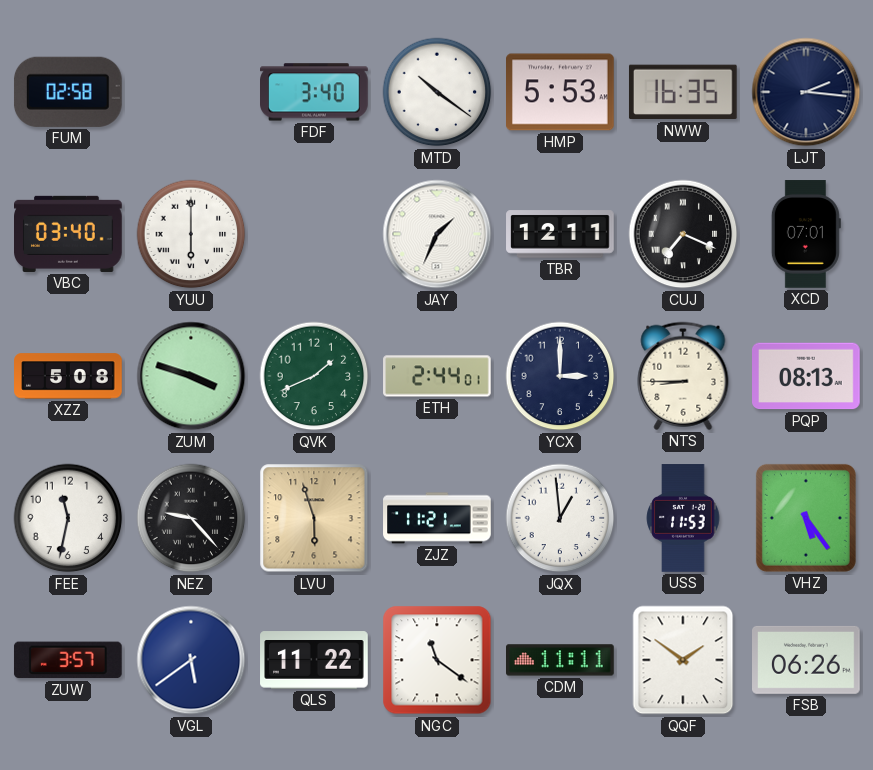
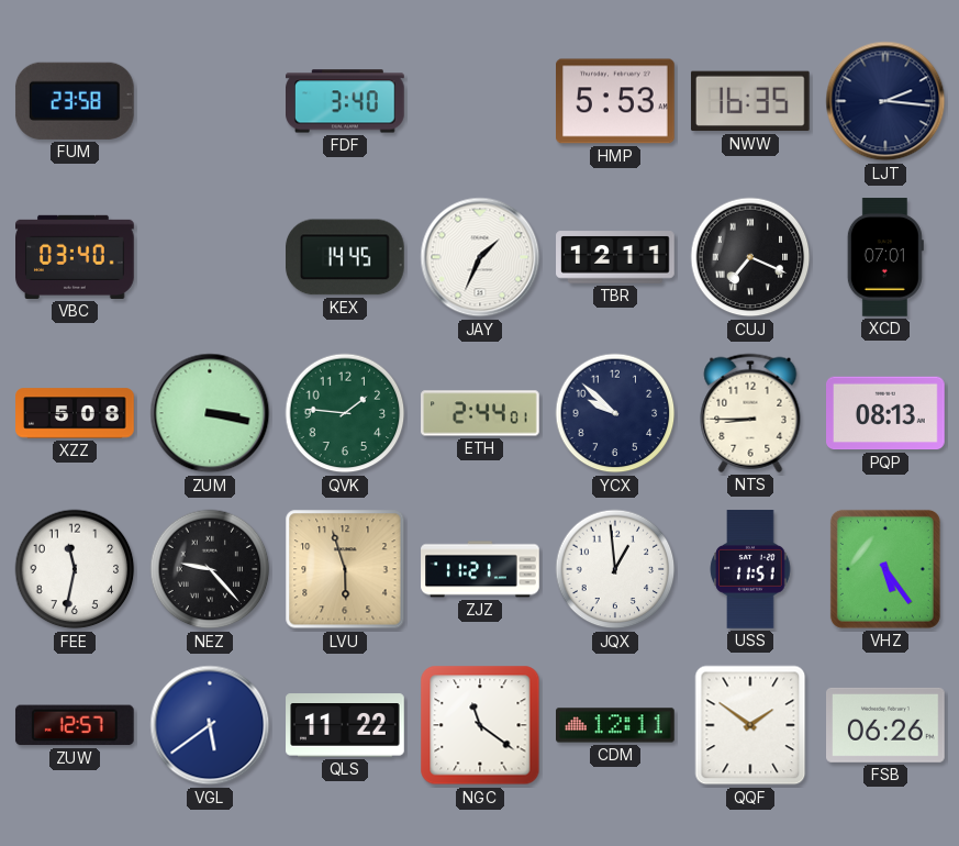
FUM: 02:58 -> 23:58
MTD: 10:21 -> none
YUU: 6:00 -> none
KEX: none -> 14:45
ZUM: 3:48 -> 3:17
QVK: 1:41 -> 1:46
YCX: 3:00 -> 9:52
USS: 11:53 -> 11:51
ZUW: 3:57 -> 12:57
CDM: 11:11 -> 12:11
